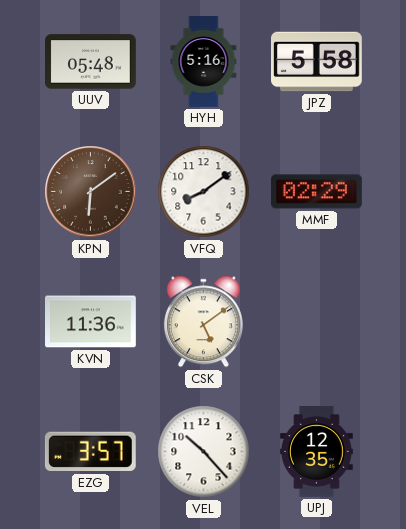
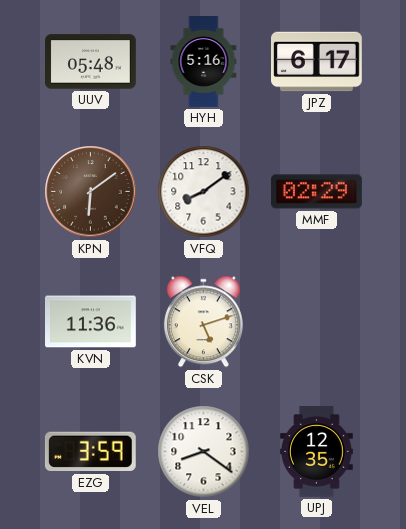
JPZ: 5:58 -> 6:17
CSK: 5:09 -> 5:12
EZG: 3:57 -> 3:59
VEL: 10:23 -> 8:21
